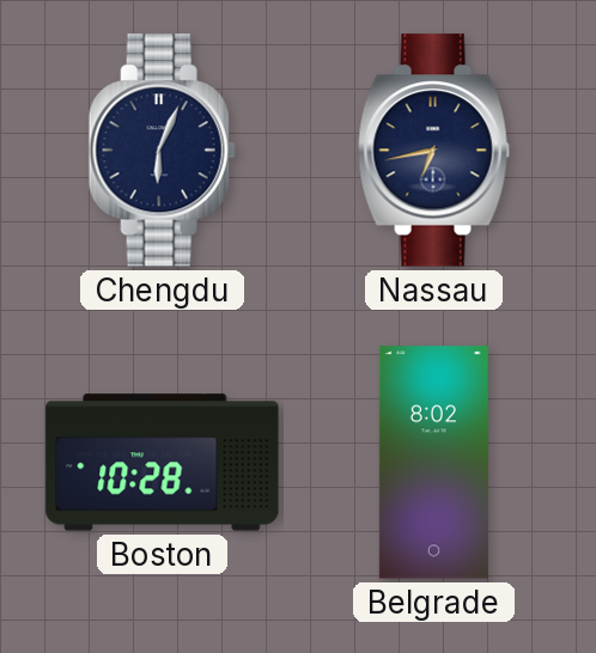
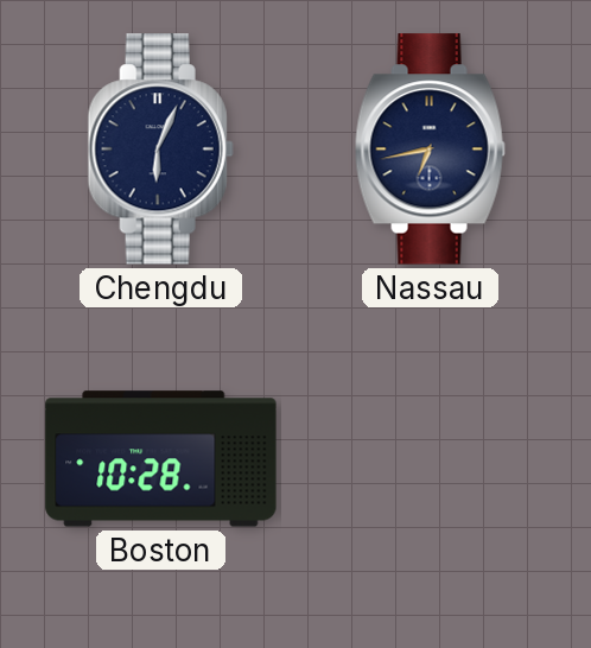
Belgrade: 8:02 -> none
